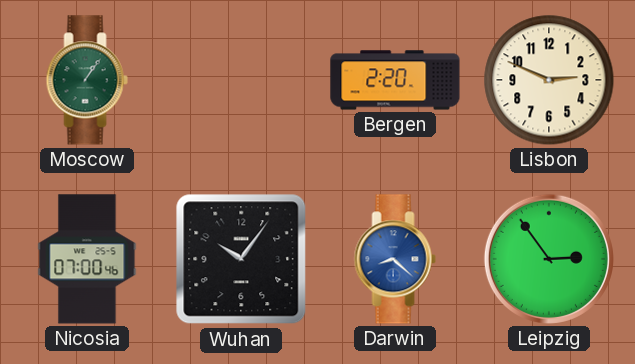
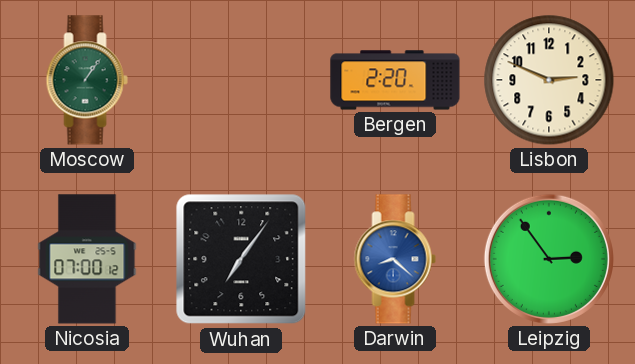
Nicosia: 07:00:46 -> 07:00:12
Wuhan: 10:06 -> 7:06
